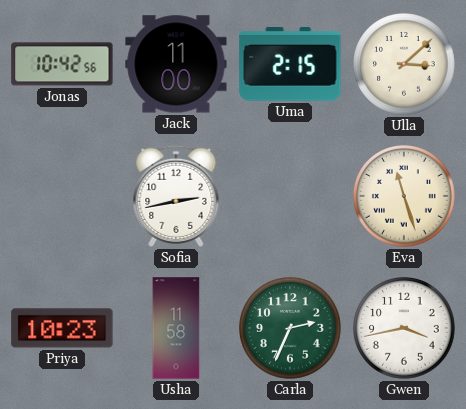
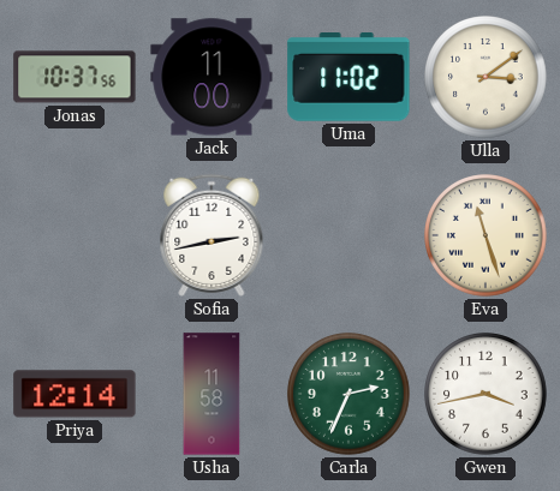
Jonas: 10:42 -> 10:37
Uma: 2:15 -> 11:02
Ulla: 3:08 -> 3:09
Priya: 10:23 -> 12:14
